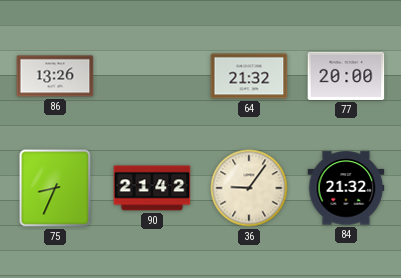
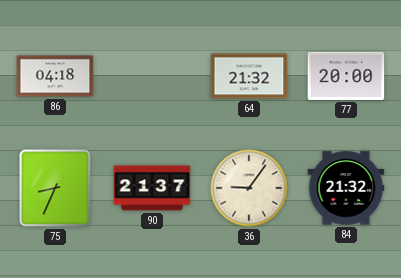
86: 13:26 -> 04:18
90: 21:42 -> 21:37
